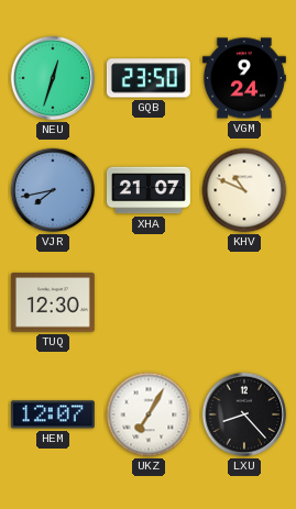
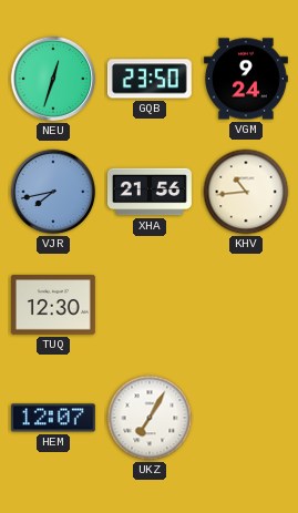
XHA: 21:07 -> 21:56
KHV: 10:49 -> 10:44
LXU: 8:23 -> none
